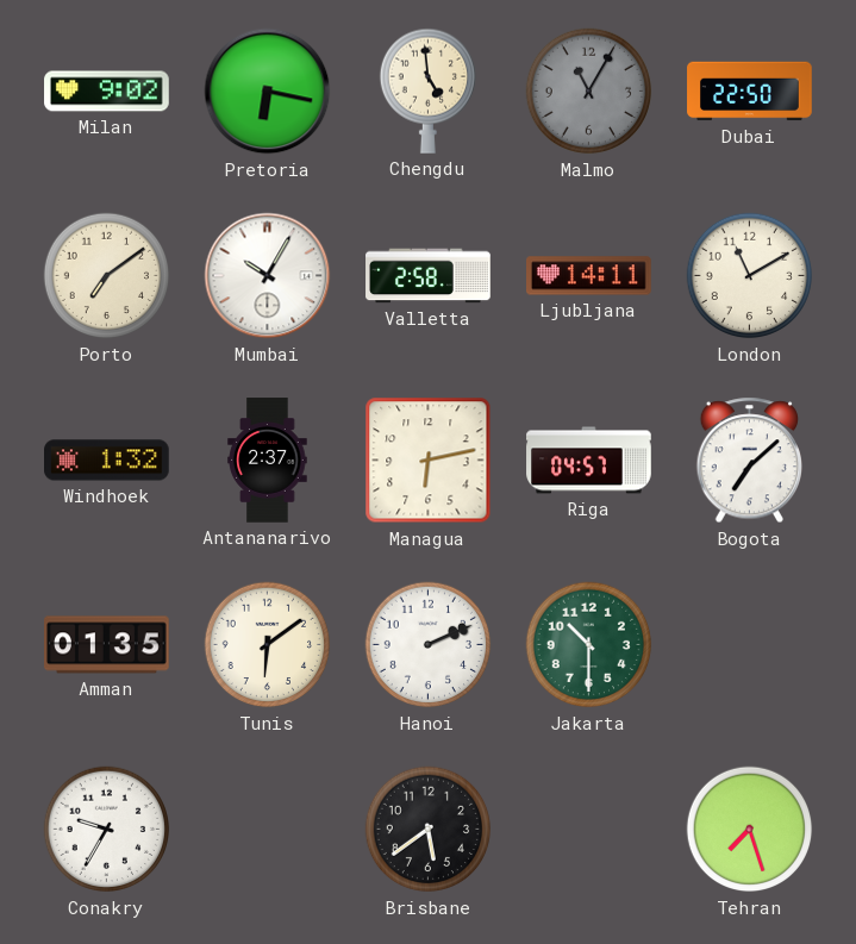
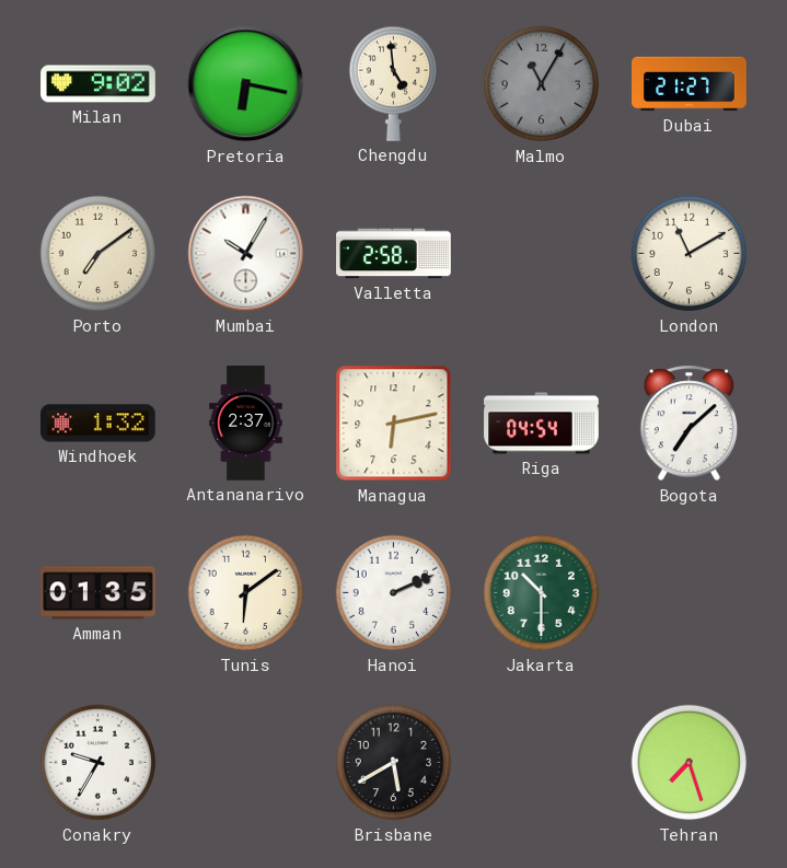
Dubai: 22:50 -> 21:27
Ljubljana: 14:11 -> none
Riga: 04:57 -> 04:54
Brisbane: 5:39 -> 5:40
